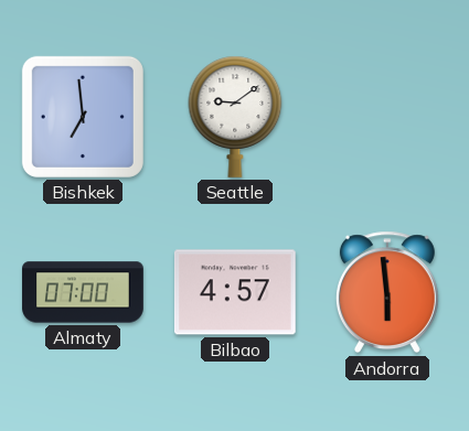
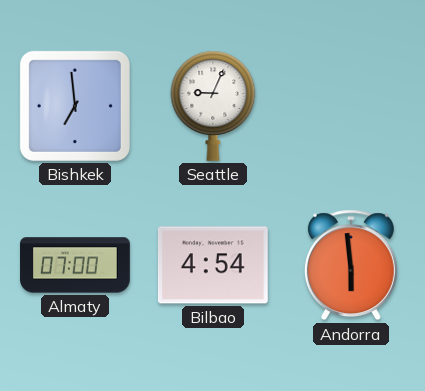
Seattle: 9:09 -> 9:04
Bilbao: 4:57 -> 4:54
